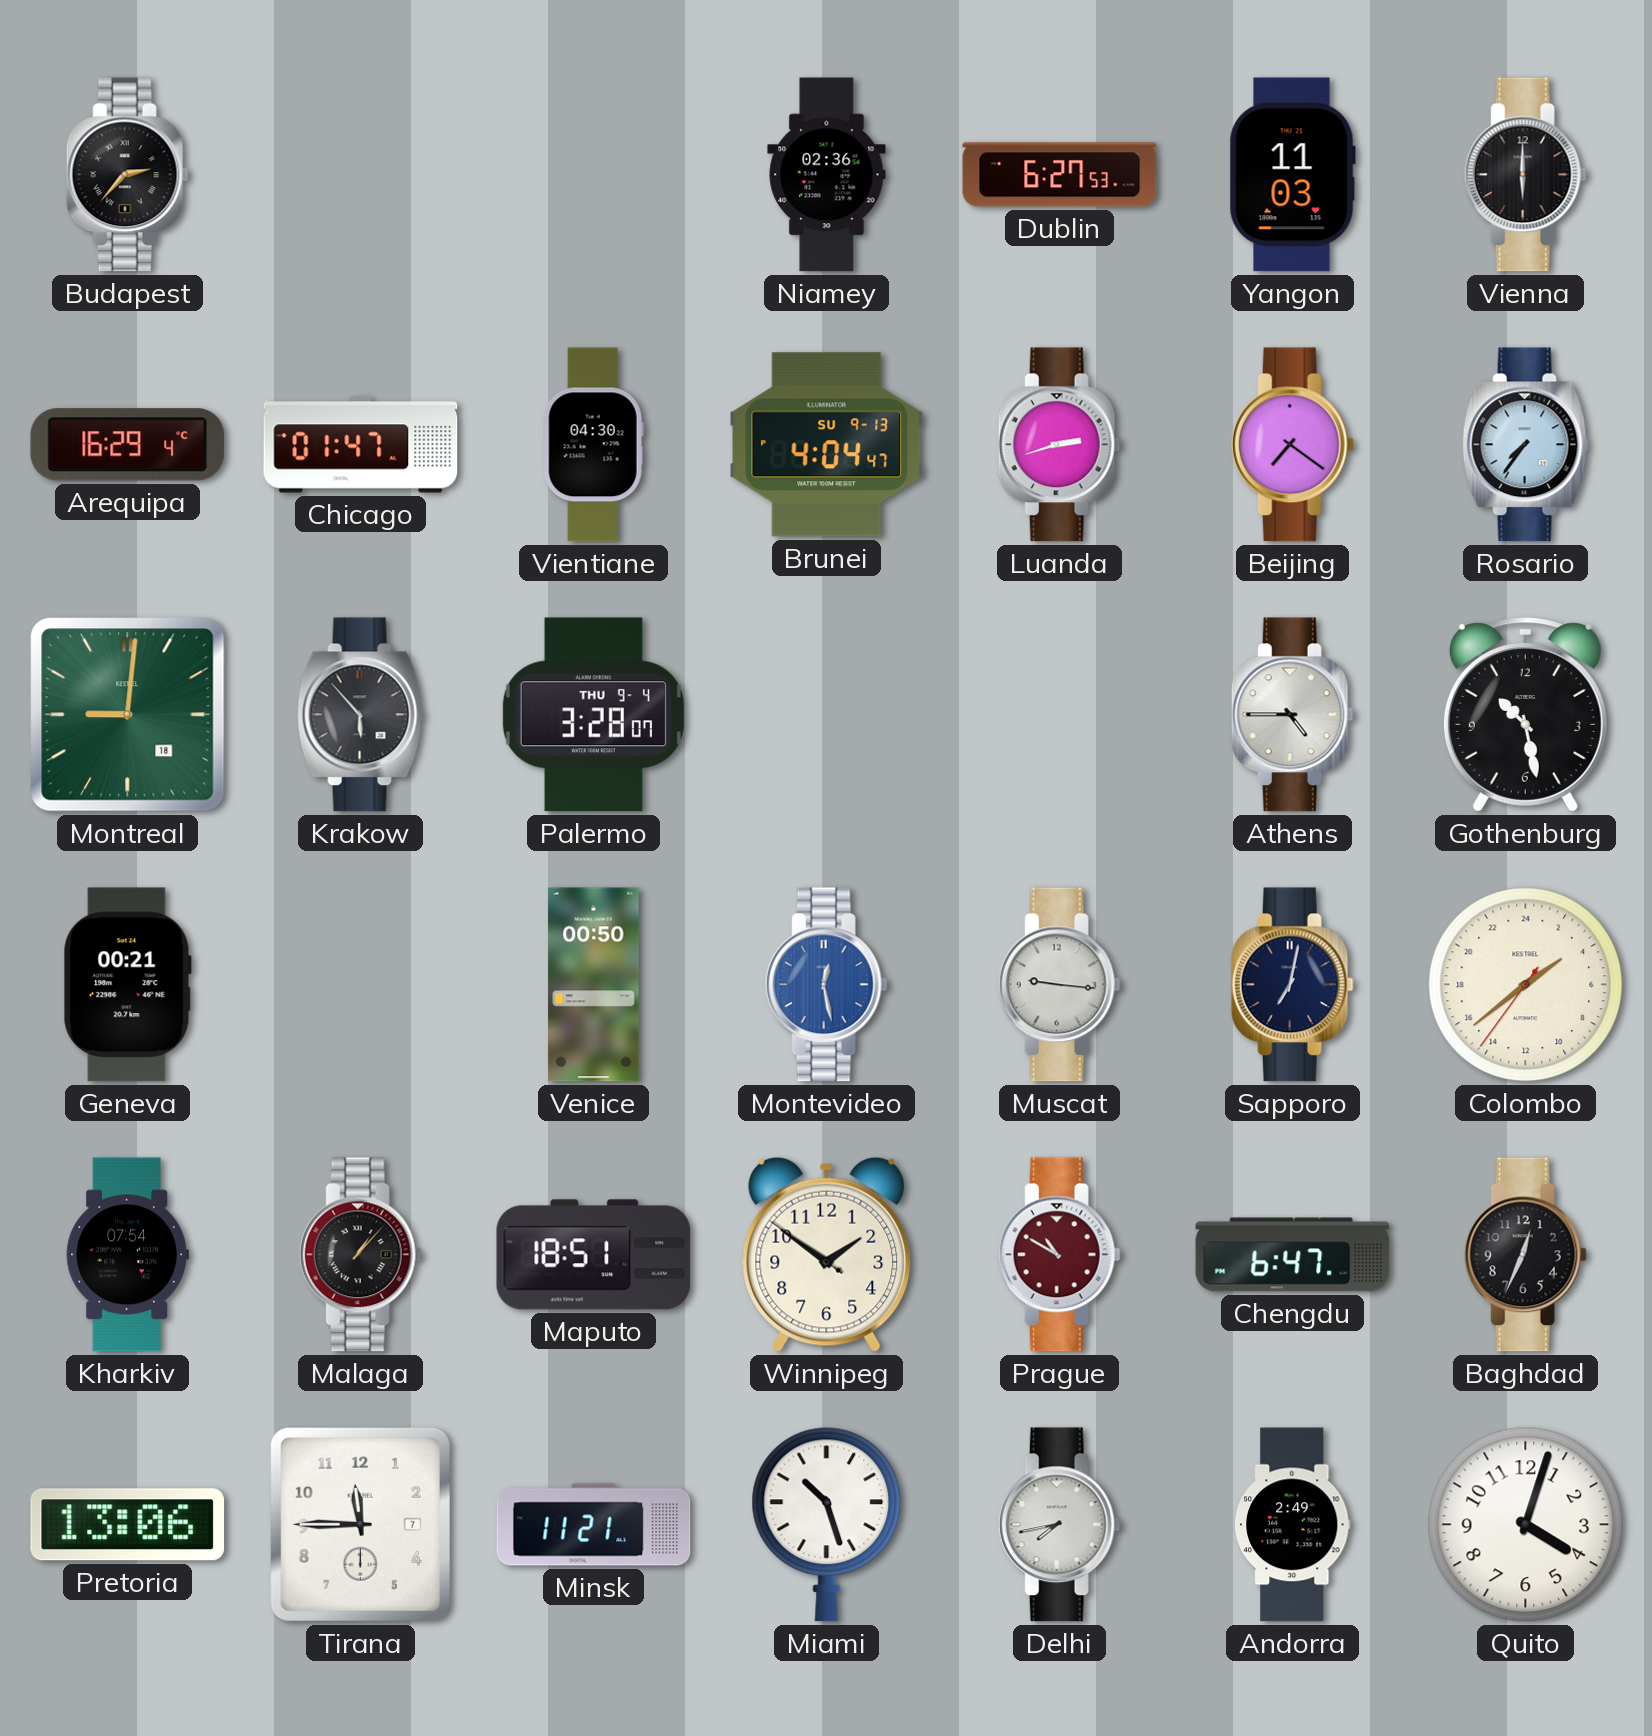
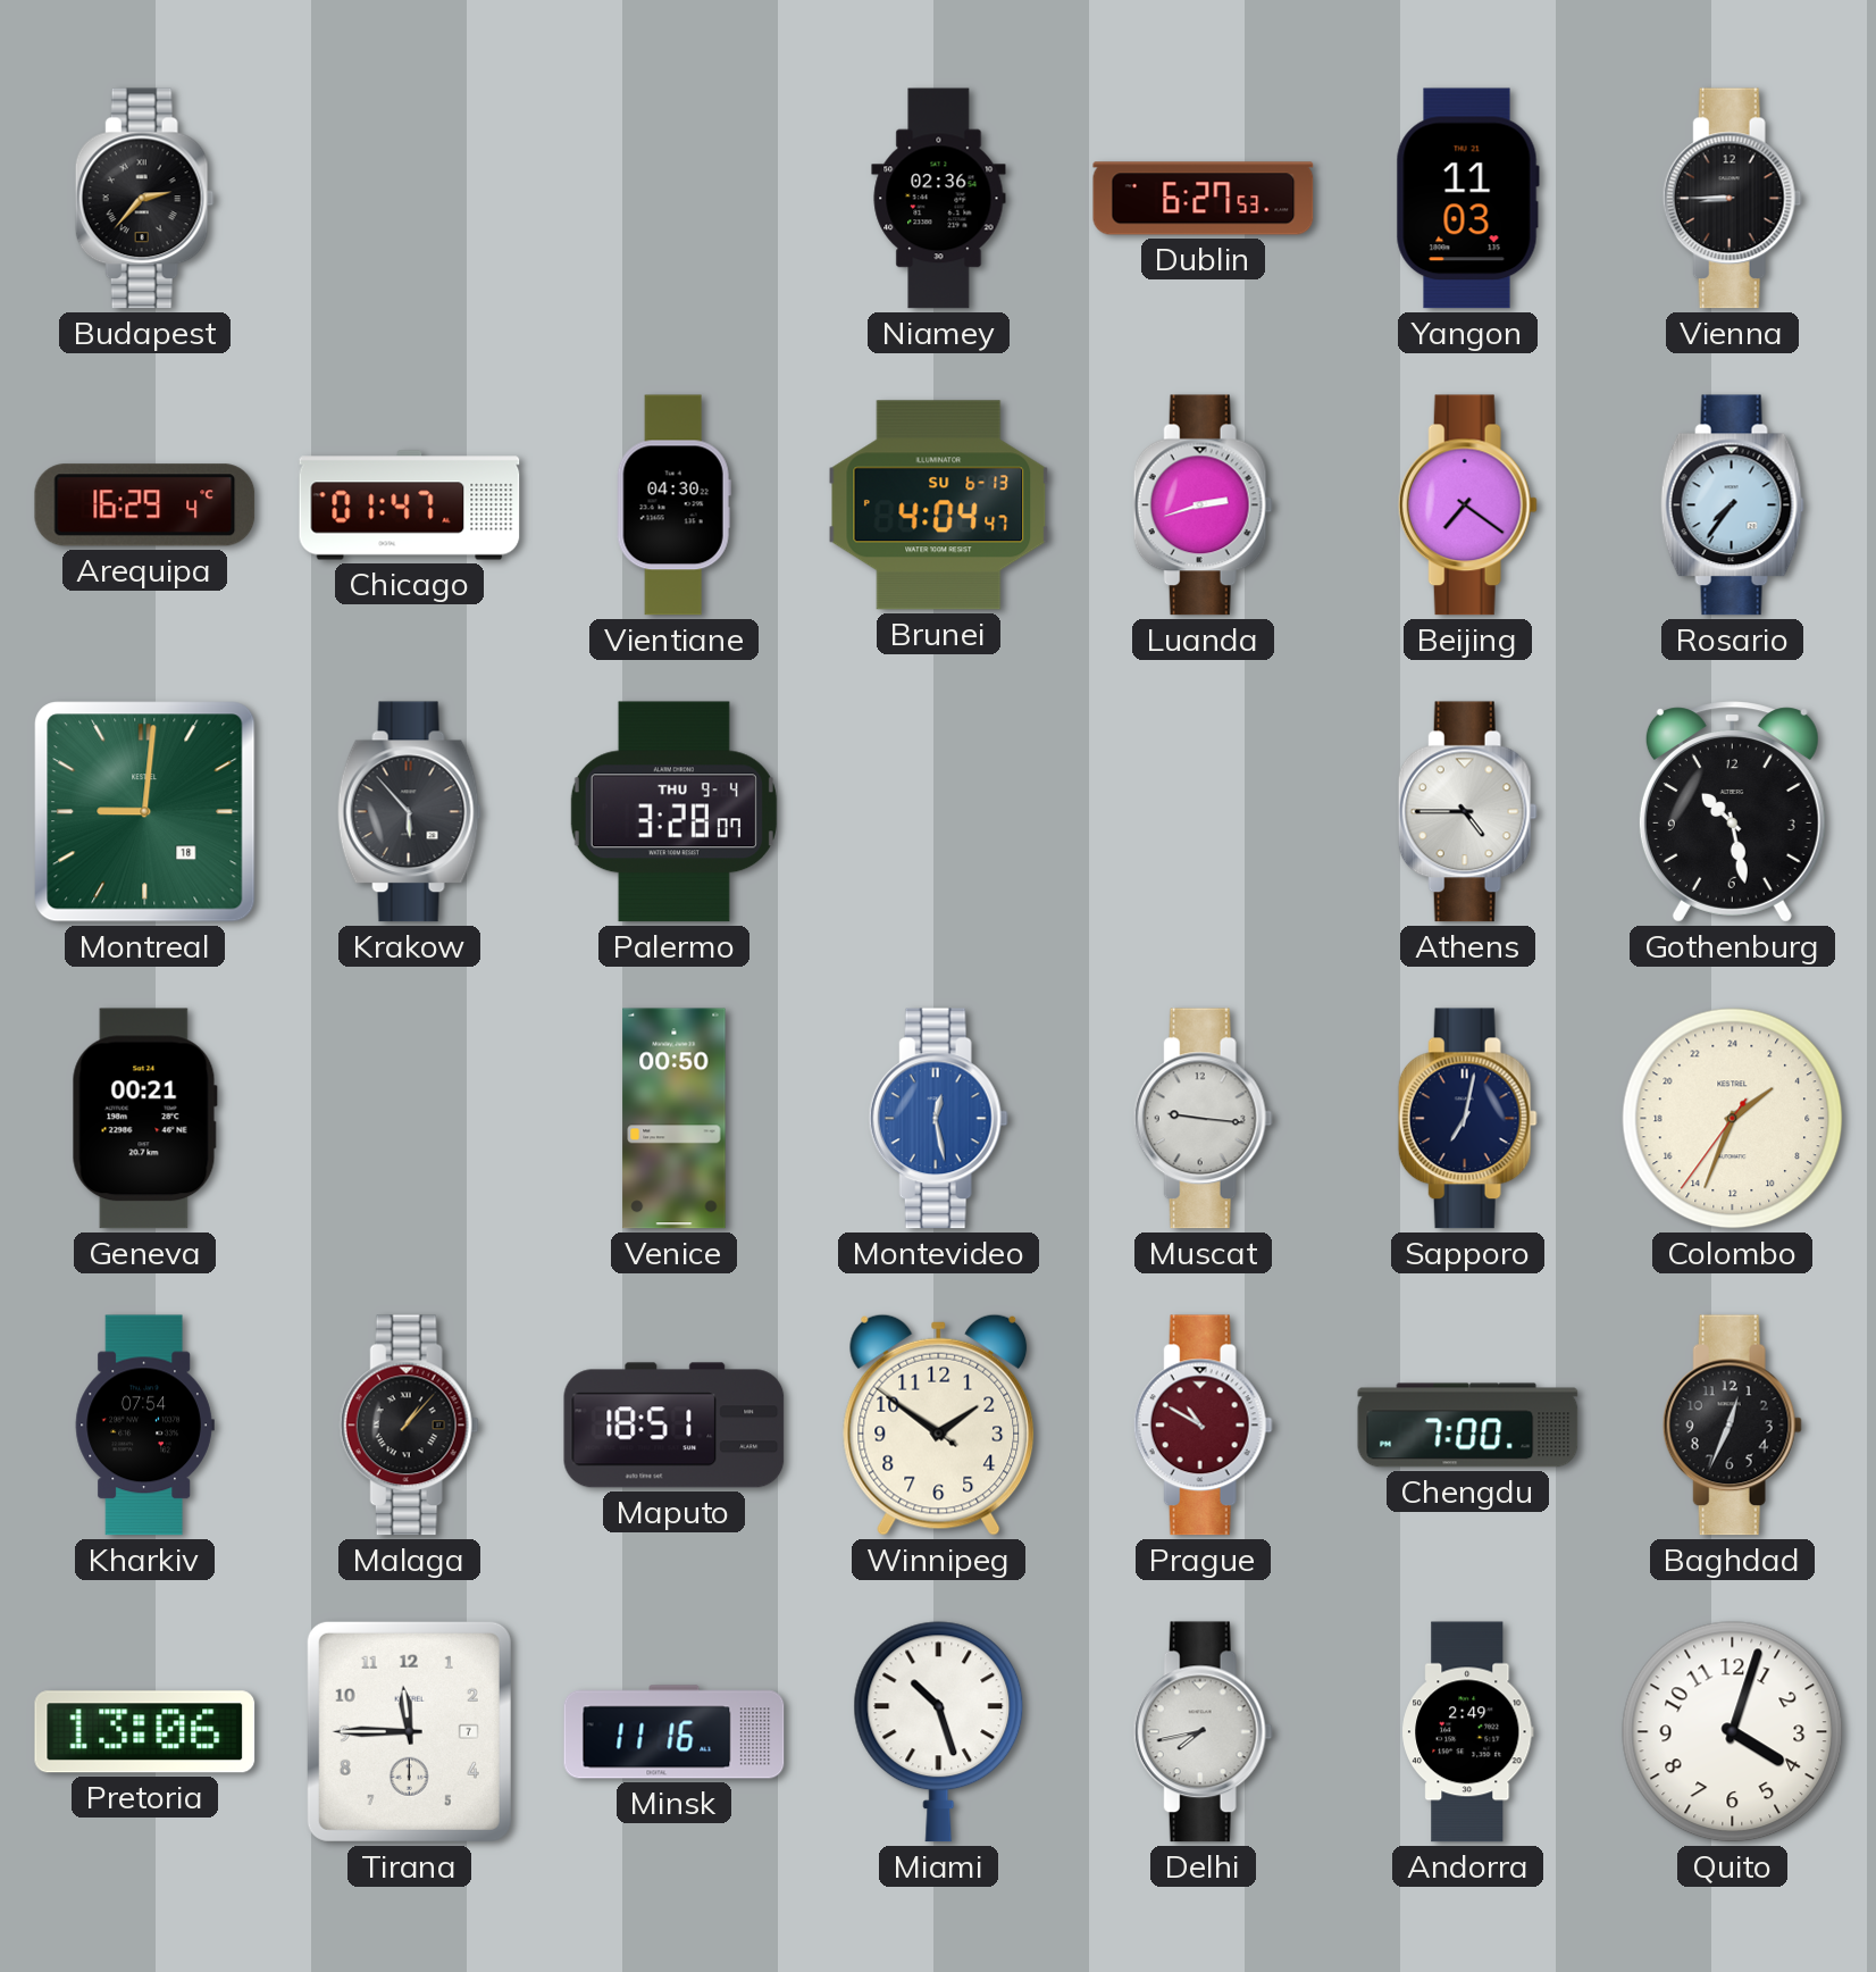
Vienna: 6:00 -> 8:45
Brunei date: SU 9-13 -> SU 6-13
Colombo: 3:38 -> 3:33
Chengdu: 6:47 -> 7:00
Minsk: 11:21 -> 11:16
